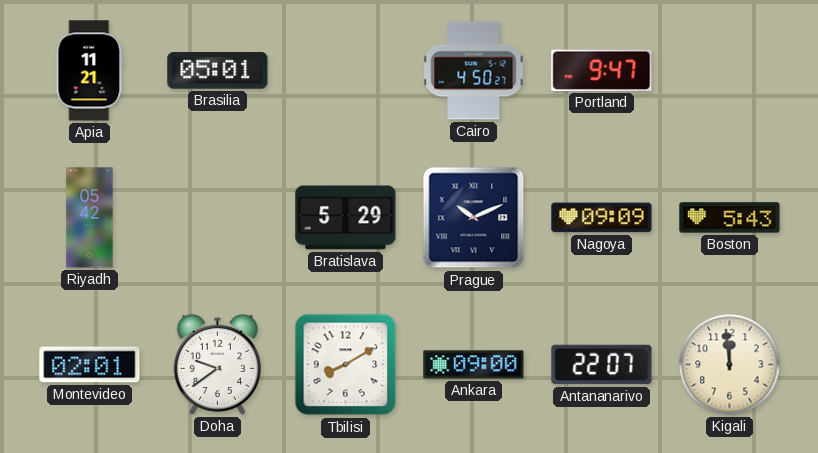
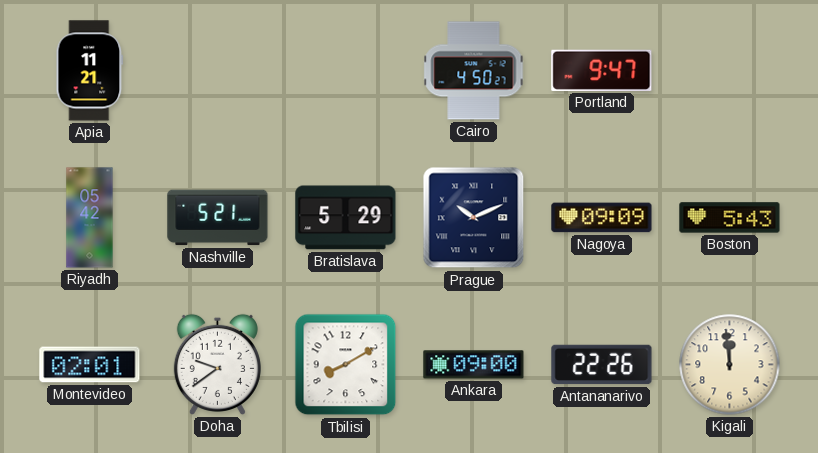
Brasilia: 05:01 -> none
Nashville: none -> 5:21
Antananarivo: 22:07 -> 22:26
